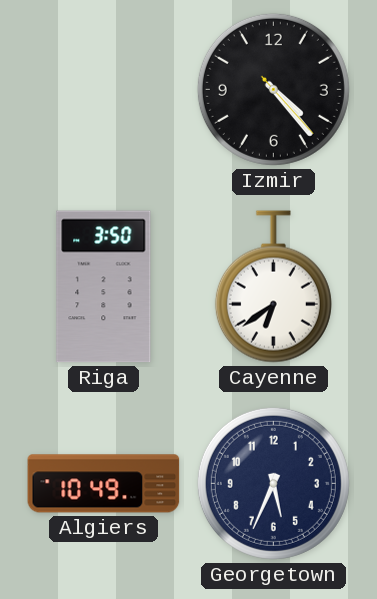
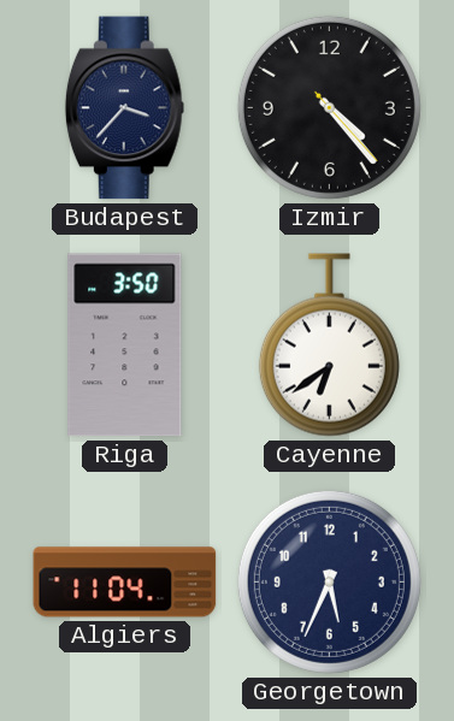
Budapest: none -> 3:37
Algiers: 10:49 -> 11:04
